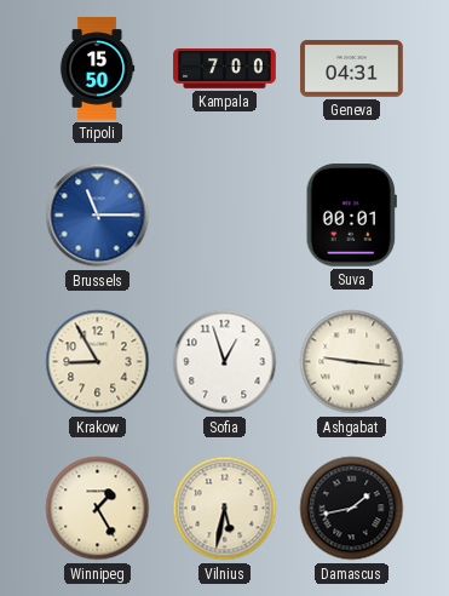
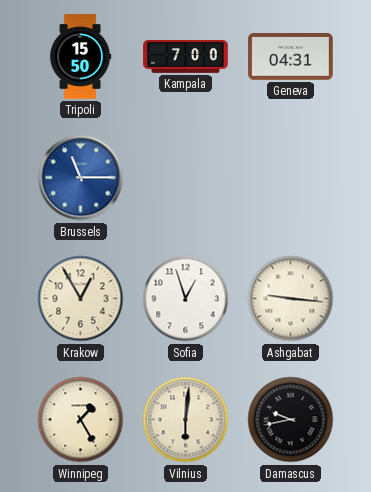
Suva: 00:01 -> none
Krakow: 8:55 -> 12:55
Vilnius: 5:32 -> 6:01
Damascus: 1:43 -> 9:43
